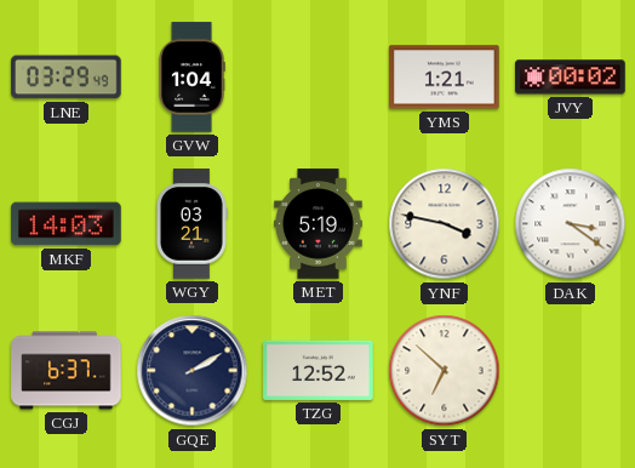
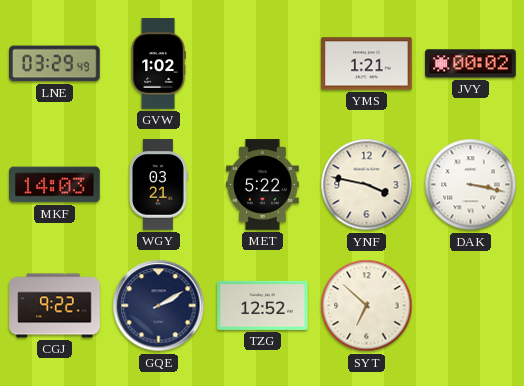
GVW: 1:04 -> 1:02
MET: 5:19 -> 5:22
DAK: 3:21 -> 3:17
CGJ: 6:37 -> 9:22
